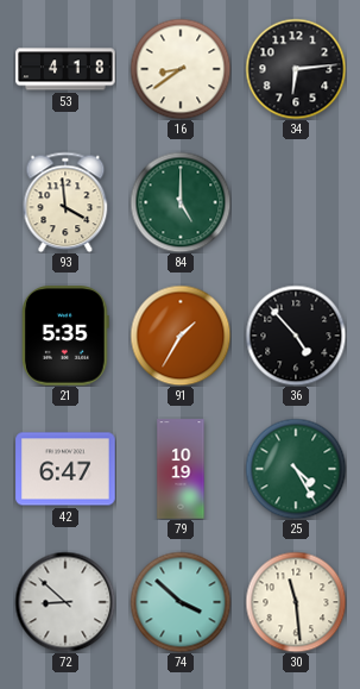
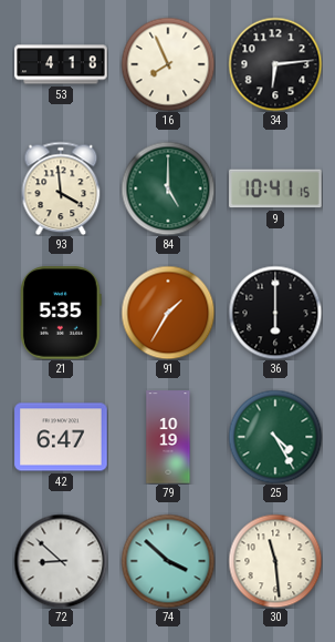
16: 8:39 -> 7:56
9: none -> 10:41
36: 4:53 -> 6:00
